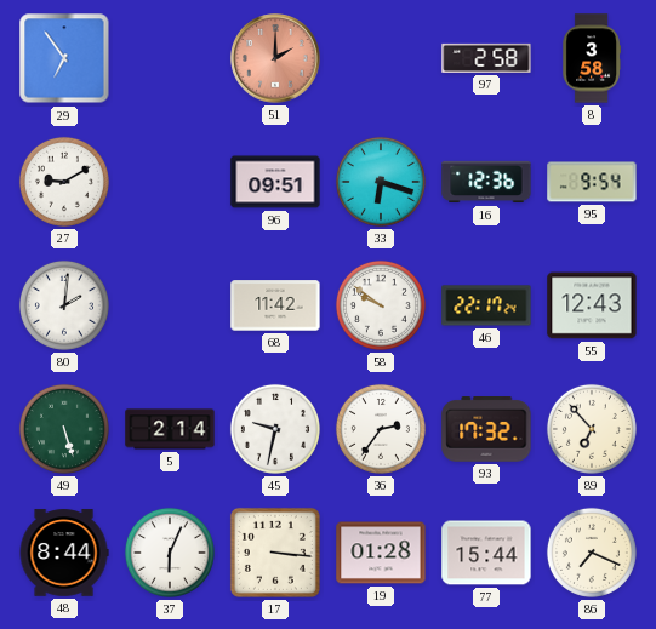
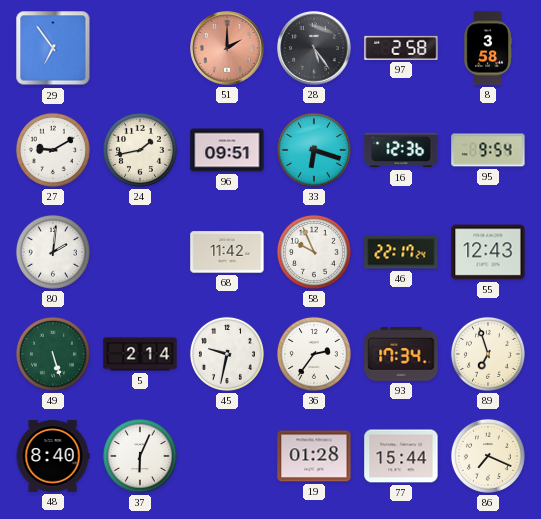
28: none -> 5:24
24: none -> 1:43
58: 9:51 -> 9:56
93: 17:32 -> 17:34
89: 6:53 -> 6:57
48: 8:44 -> 8:40
17: 3:16 -> none
